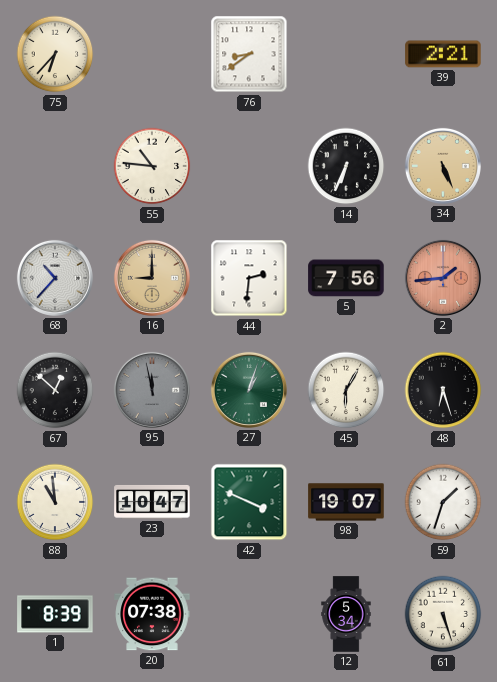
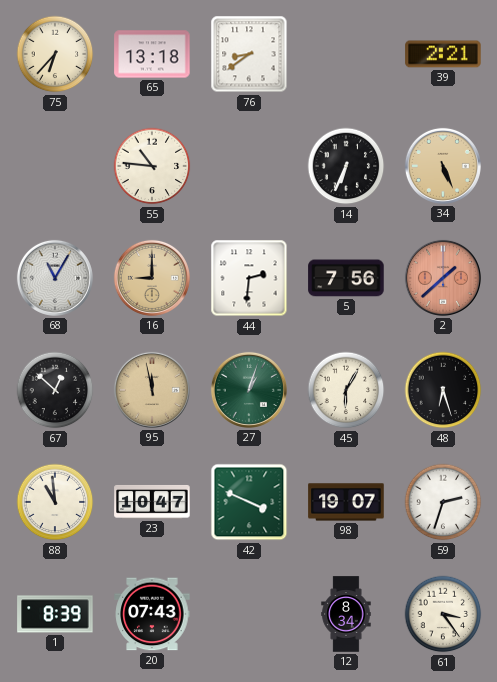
65: none -> 13:18
68: 10:37 -> 11:05
2: 1:44 -> 1:38
95 dial: grey -> champagne
59: 1:33 -> 2:33
20: 07:38 -> 07:43
12: 5:34 -> 8:34
61: 5:27 -> 3:24
